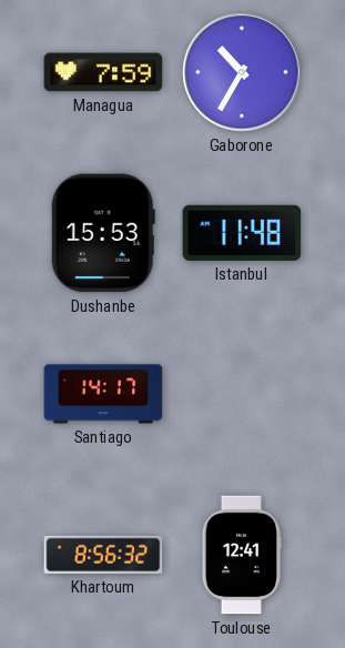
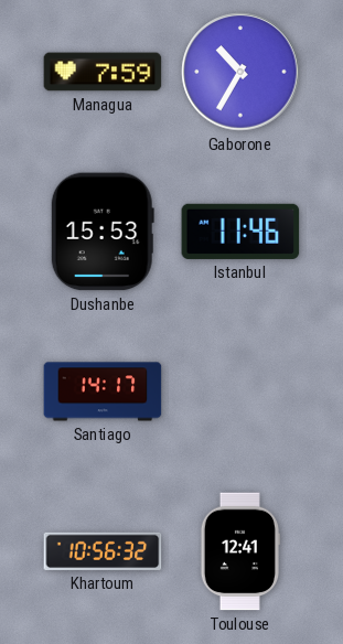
Istanbul: 11:48 -> 11:46
Khartoum: 8:56 -> 10:56
